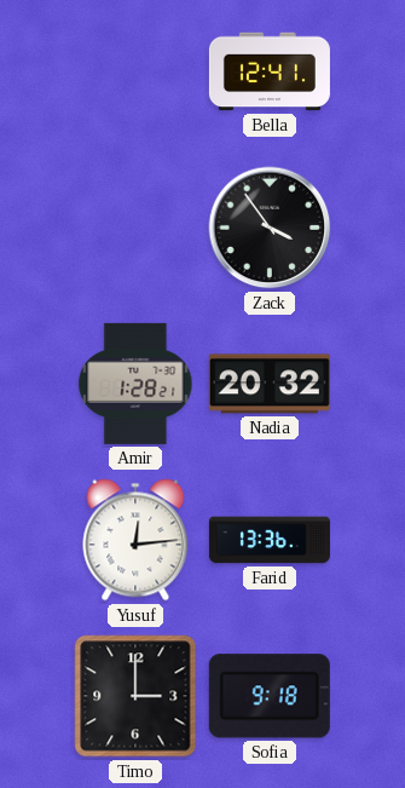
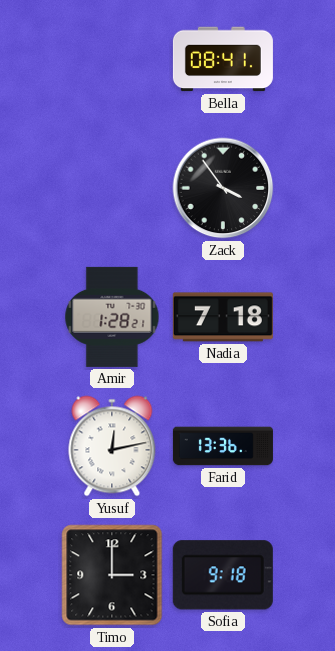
Bella: 12:41 -> 08:41
Nadia: 20:32 -> 7:18
Yusuf: 12:14 -> 12:13
